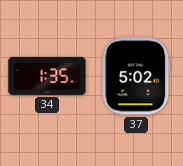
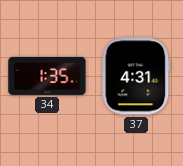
37: 5:02 -> 4:31
